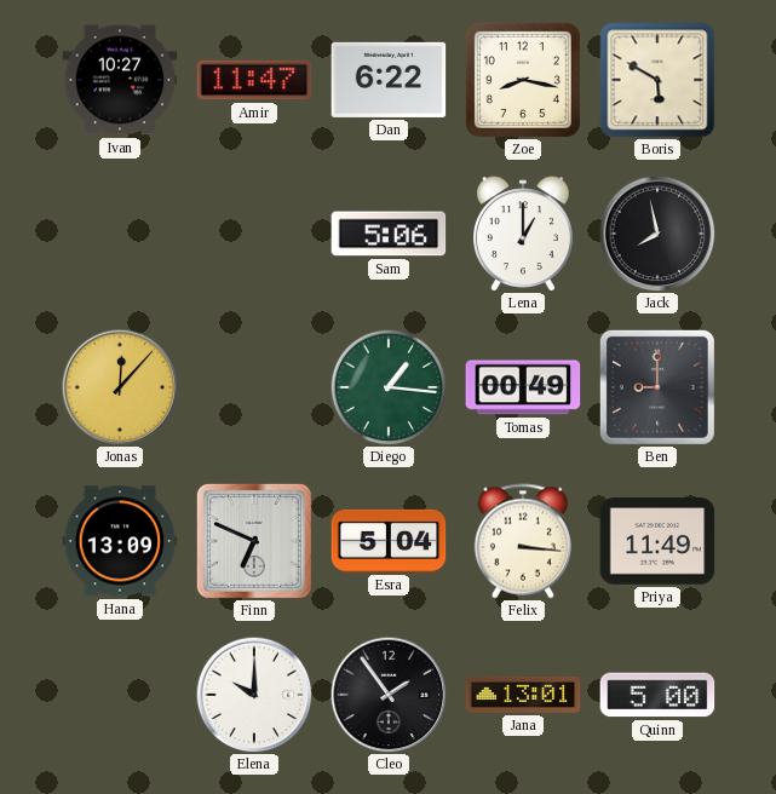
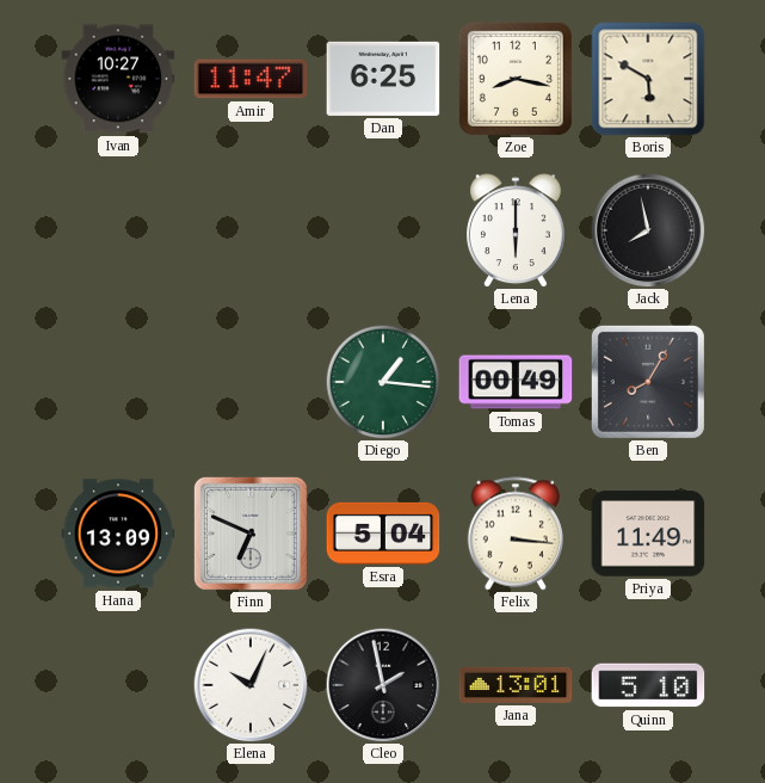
Dan: 6:22 -> 6:25
Sam: 5:06 -> none
Lena: 1:00 -> 6:00
Jonas: 12:07 -> none
Ben: 9:00 -> 8:05
Elena: 10:00 -> 10:04
Cleo: 1:54 -> 1:58
Quinn: 5:00 -> 5:10
